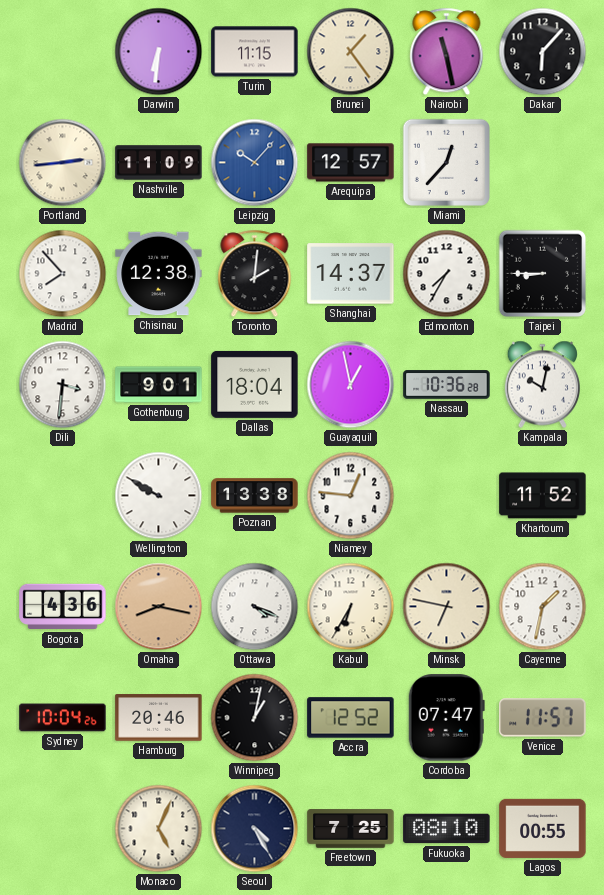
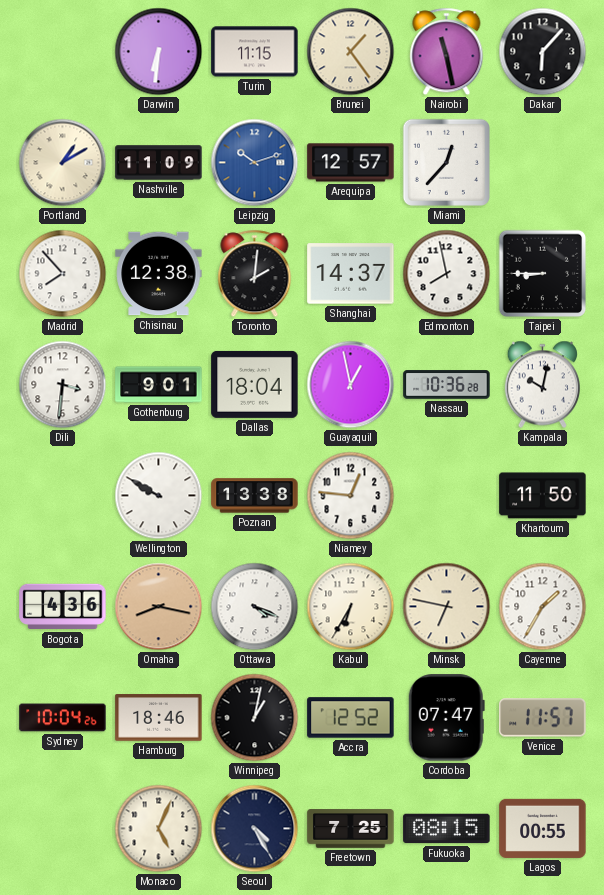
Portland: 2:44 -> 1:10
Leipzig: 10:07 -> 10:12
Edmonton: 7:35 -> 7:58
Khartoum: 11:52 -> 11:50
Cayenne: 1:32 -> 1:35
Hamburg: 20:46 -> 18:46
Fukuoka: 08:10 -> 08:15
